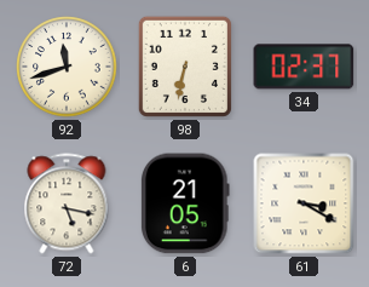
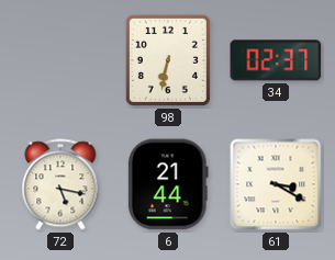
92: 11:42 -> none
6: 21:05 -> 21:44
